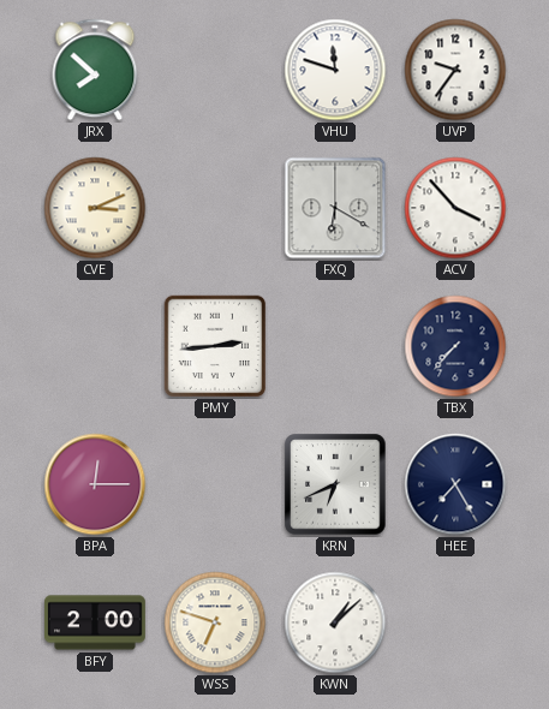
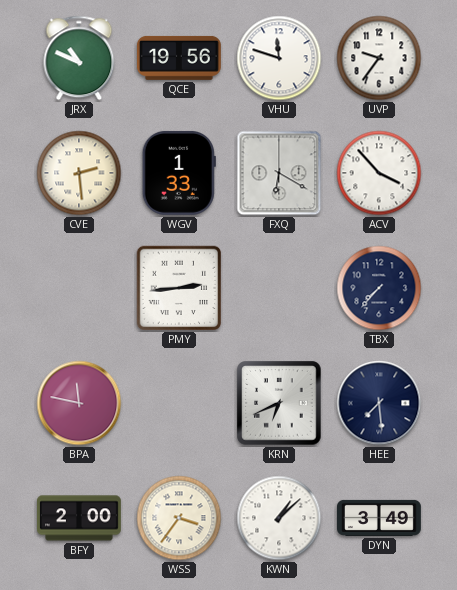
JRX: 7:52 -> 10:49
QCE: none -> 19:56
CVE: 3:11 -> 2:29
WGV: none -> 1:33
BPA: 12:15 -> 11:47
HEE: 7:25 -> 7:29
WSS: 6:48 -> 3:36
DYN: none -> 3:49
